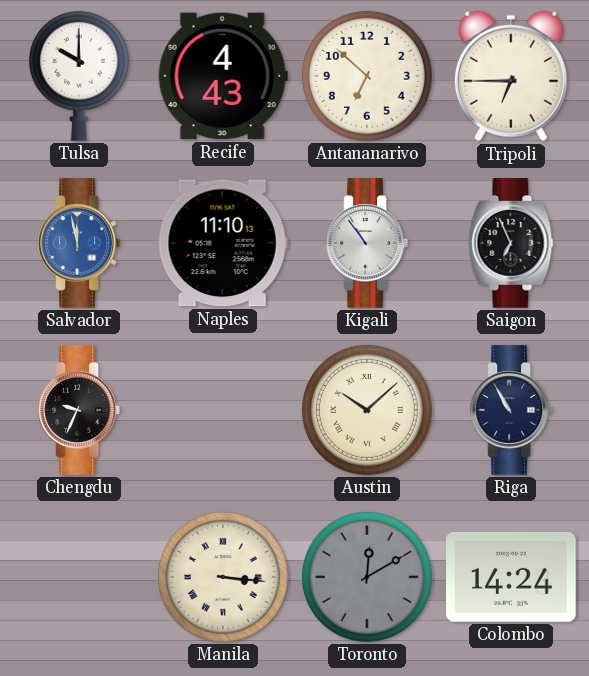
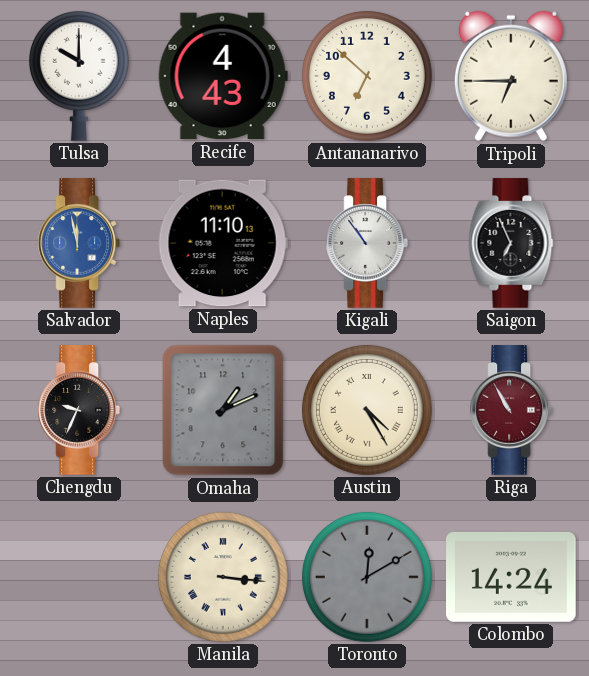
Omaha: none -> 1:11
Austin: 10:08 -> 4:25
Riga dial: navy -> burgundy
